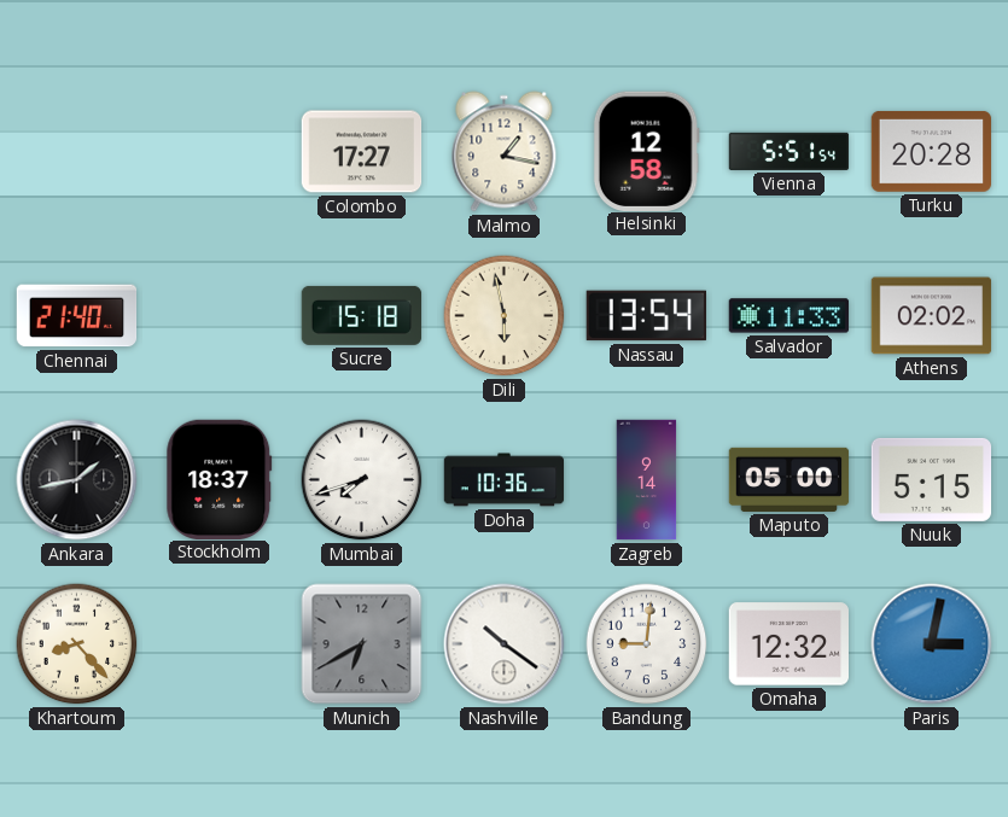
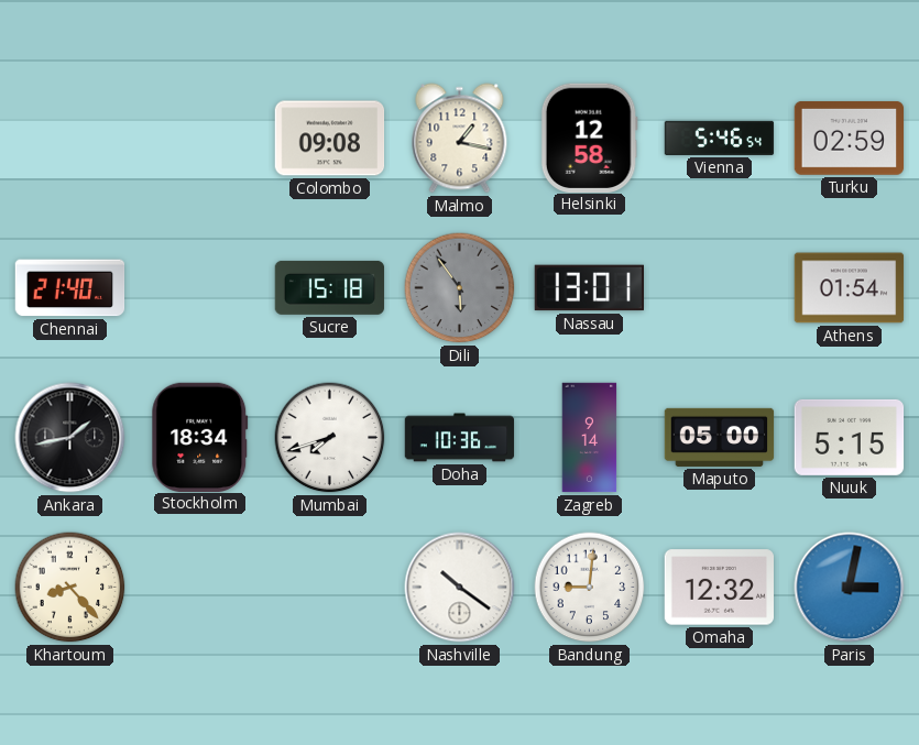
Colombo: 17:27 -> 09:08
Vienna: 5:51 -> 5:46
Turku: 20:28 -> 02:59
Dili: 5:58 -> 5:54
Dili dial: cream -> grey
Nassau: 13:54 -> 13:01
Salvador: 11:33 -> none
Athens: 02:02 -> 01:54
Stockholm: 18:37 -> 18:34
Munich: 6:40 -> none
